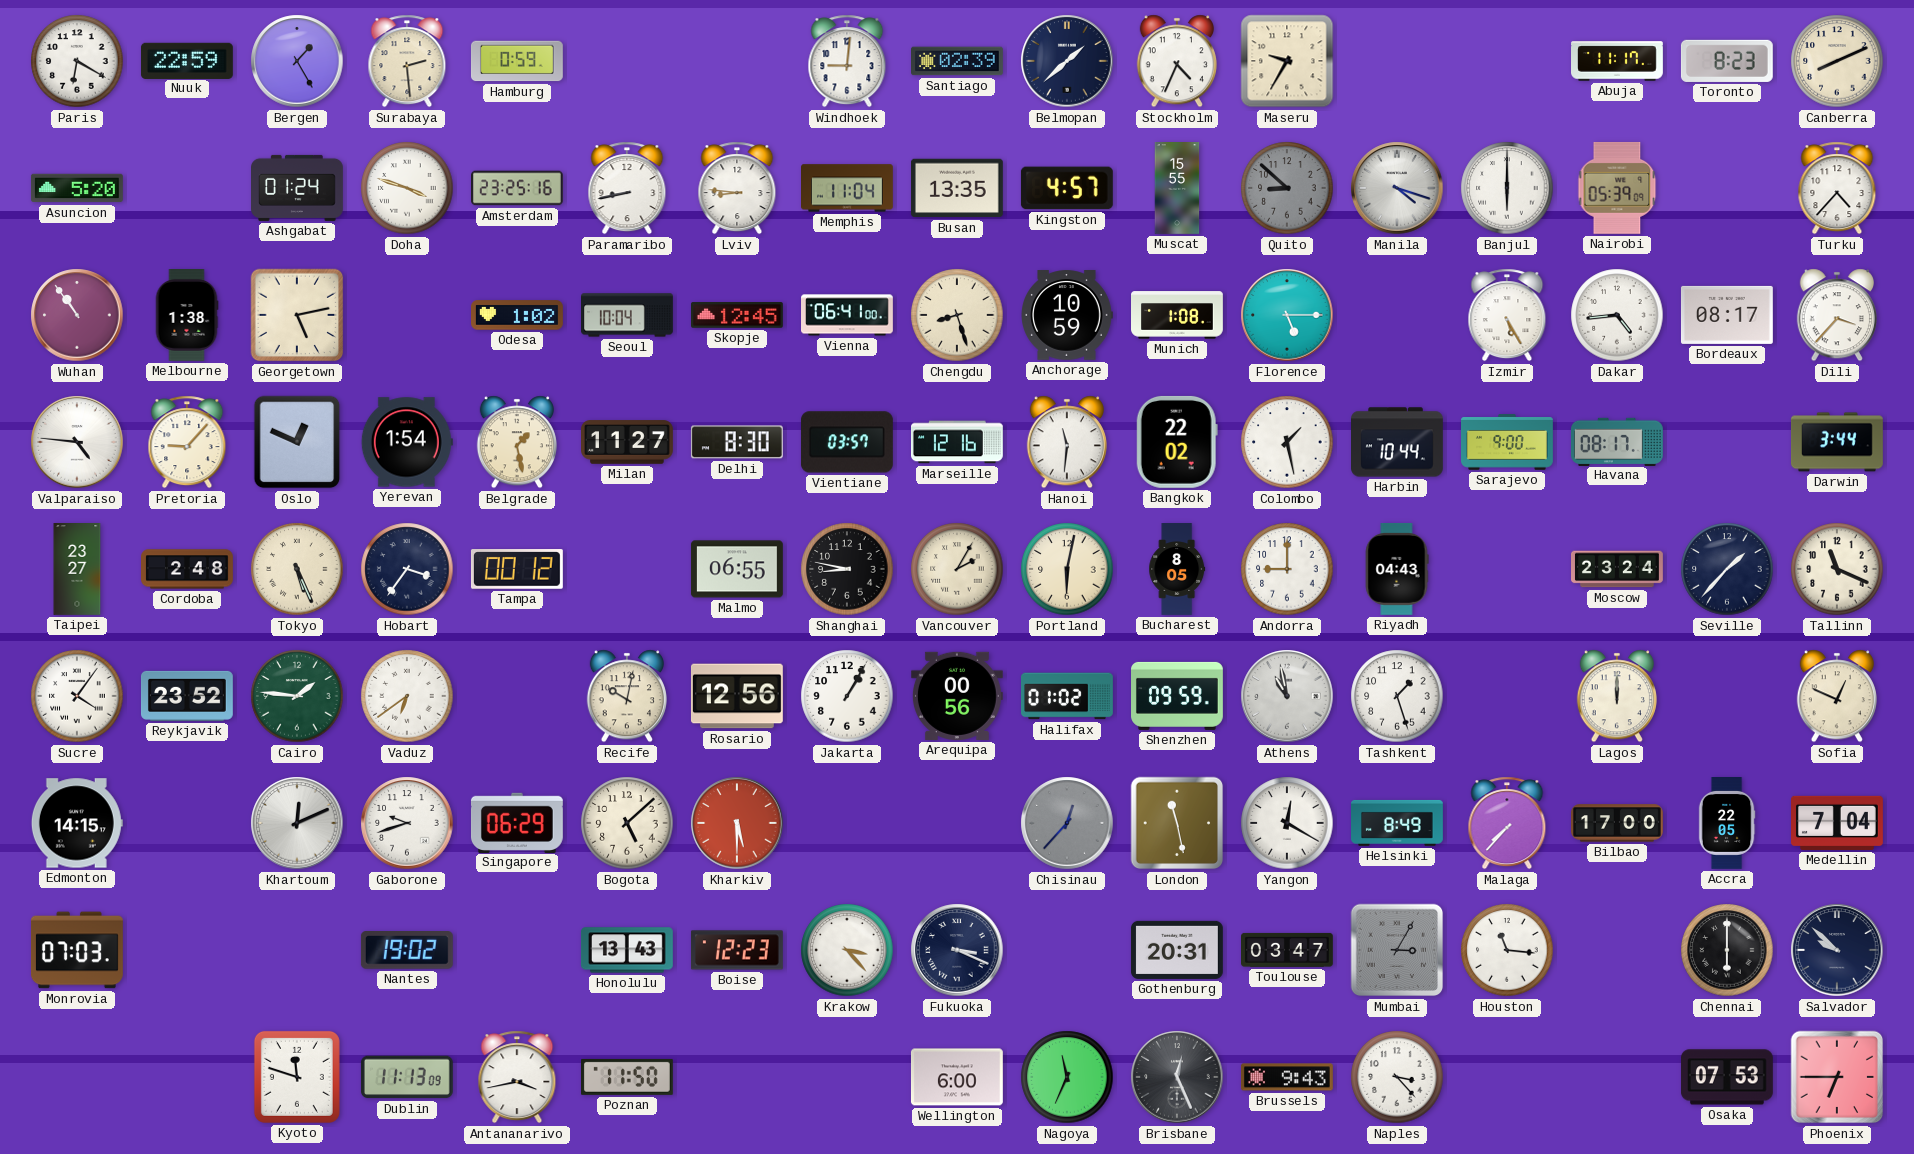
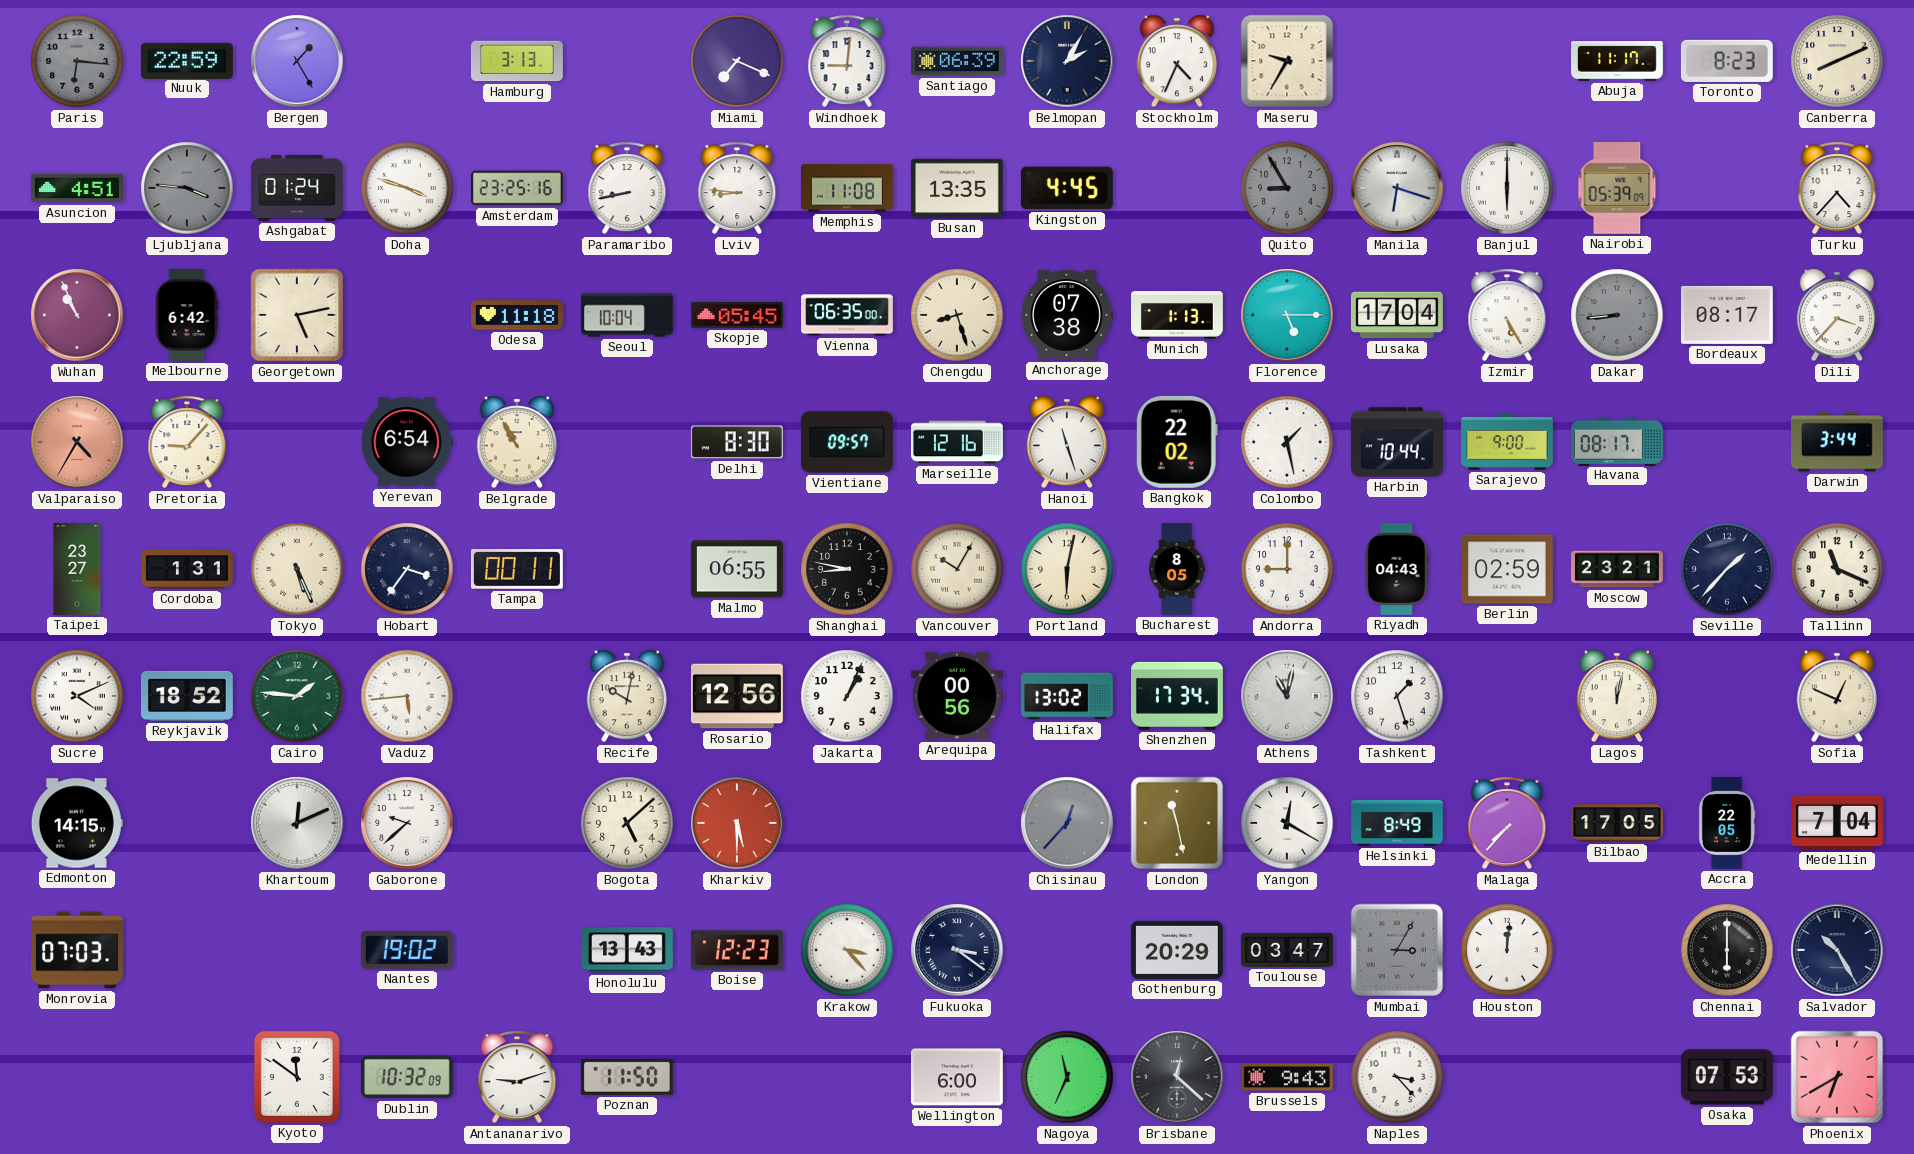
Paris: 6:20 -> 6:16
Paris dial: white -> grey
Surabaya: 2:29 -> none
Hamburg: 0:59 -> 3:13
Miami: none -> 7:19
Santiago: 02:39 -> 06:39
Belmopan: 1:38 -> 2:05
Asuncion: 5:20 -> 4:51
Ljubljana: none -> 3:46
Memphis: 11:04 -> 11:08
Kingston: 4:57 -> 4:45
Muscat: 15:55 -> none
Quito: 8:52 -> 8:55
Manila: 4:18 -> 6:18
Wuhan: 10:54 -> 10:56
Melbourne: 1:38 -> 6:42
Odesa: 1:02 -> 11:18
Skopje: 12:45 -> 05:45
Vienna: 06:41 -> 06:35
Anchorage: 10:59 -> 07:38
Munich: 1:08 -> 1:13
Lusaka: none -> 17:04
Dakar: 4:44 -> 8:44
Dakar dial: white -> grey
Valparaiso: 4:46 -> 4:35
Valparaiso dial: white -> salmon
Oslo: 12:49 -> none
Yerevan: 1:54 -> 6:54
Belgrade: 1:28 -> 10:55
Milan: 11:27 -> none
Vientiane: 03:57 -> 09:57
Hanoi: 11:31 -> 11:27
Cordoba: 2:48 -> 1:31
Tampa: 00:12 -> 00:11
Vancouver: 2:05 -> 10:05
Berlin: none -> 02:59
Moscow: 23:24 -> 23:21
Sucre: 4:06 -> 4:11
Reykjavik: 23:52 -> 18:52
Vaduz: 6:39 -> 5:44
Jakarta: 1:05 -> 1:04
Halifax: 01:02 -> 13:02
Shenzhen: 09:59 -> 17:34
Athens: 10:58 -> 11:02
Lagos: 12:00 -> 12:02
Gaborone: 9:42 -> 9:38
Singapore: 06:29 -> none
Bilbao: 17:00 -> 17:05
Fukuoka: 3:19 -> 3:21
Gothenburg: 20:31 -> 20:29
Houston: 11:16 -> 12:01
Salvador: 9:52 -> 10:25
Kyoto: 11:48 -> 11:51
Dublin: 11:13 -> 10:32
Antananarivo: 3:43 -> 9:12
Brisbane: 12:26 -> 12:22
Phoenix: 6:45 -> 6:40
